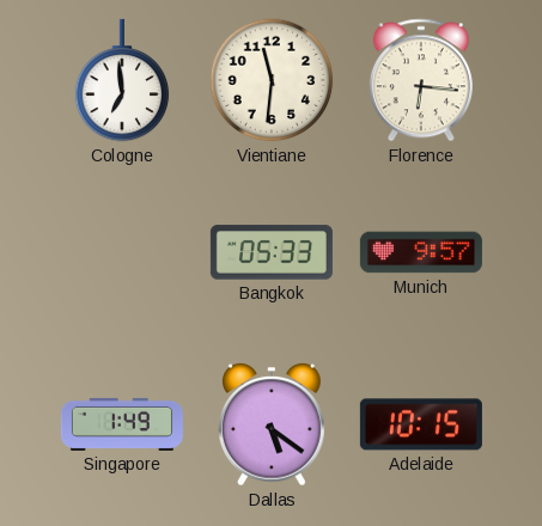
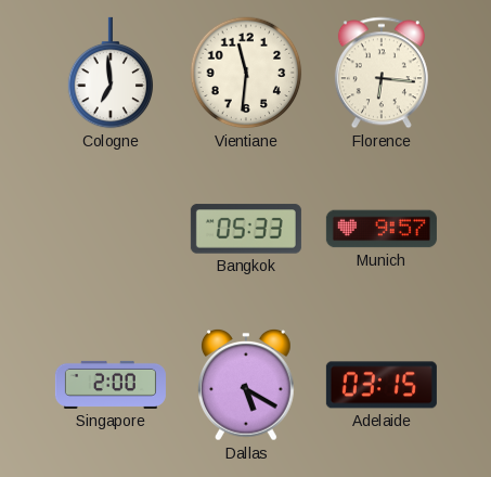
Singapore: 1:49 -> 2:00
Dallas: 5:21 -> 5:20
Adelaide: 10:15 -> 03:15
